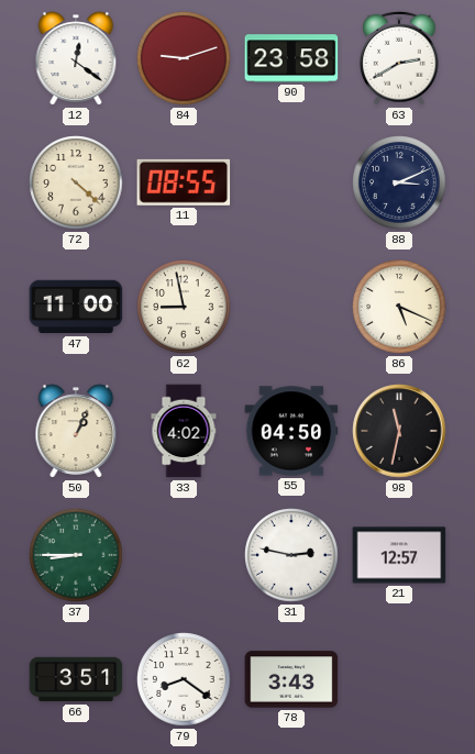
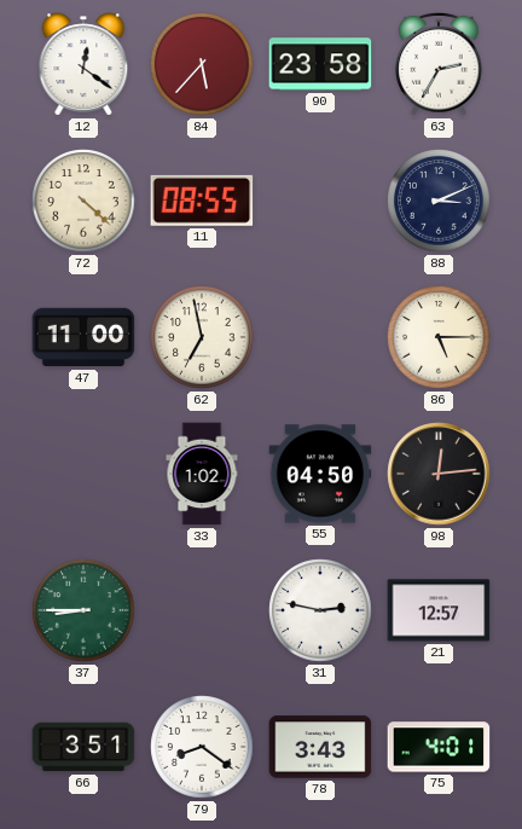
84: 9:12 -> 5:37
63: 2:40 -> 2:35
62: 8:58 -> 6:58
86: 5:19 -> 5:15
50: 1:04 -> none
33: 4:02 -> 1:02
98: 11:32 -> 12:14
75: none -> 4:01
